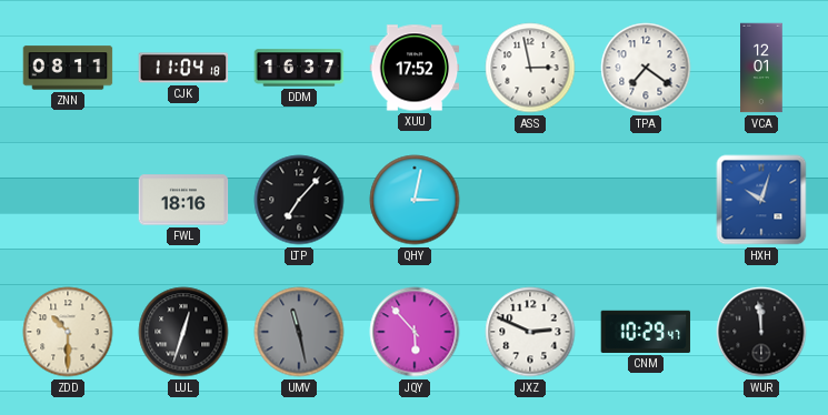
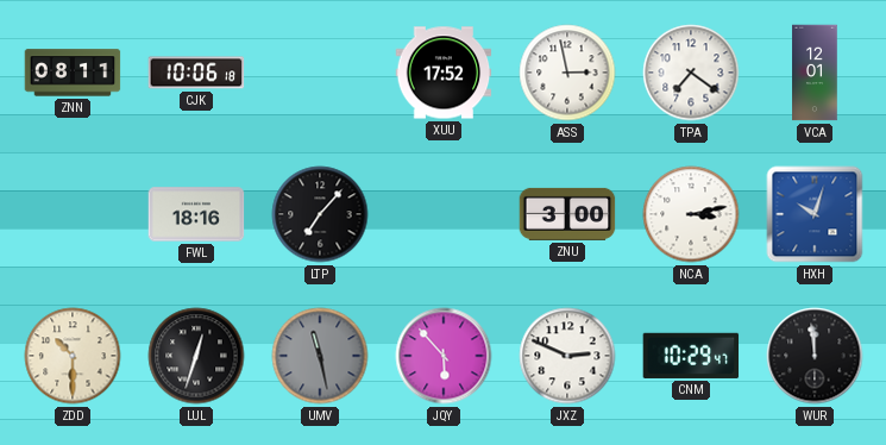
CJK: 11:04 -> 10:06
DDM: 16:37 -> none
QHY: 3:02 -> none
ZNU: none -> 3:00
NCA: none -> 3:13
